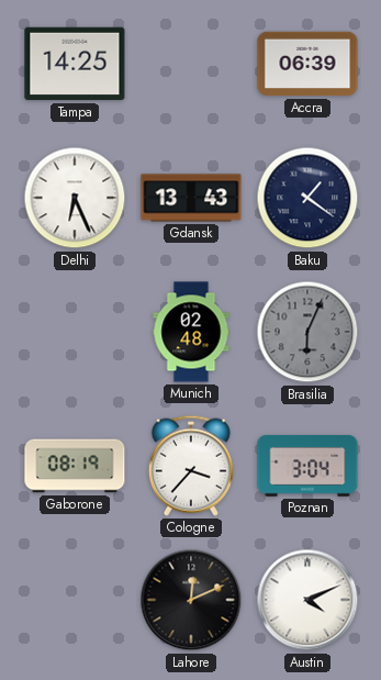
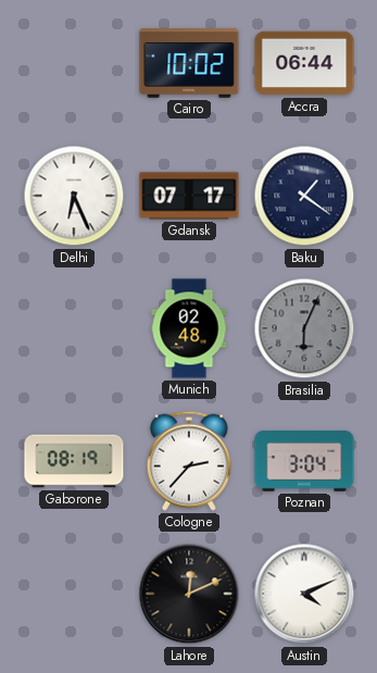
Tampa: 14:25 -> none
Cairo: none -> 10:02
Accra: 06:39 -> 06:44
Gdansk: 13:43 -> 07:17
Cologne: 3:37 -> 2:37
